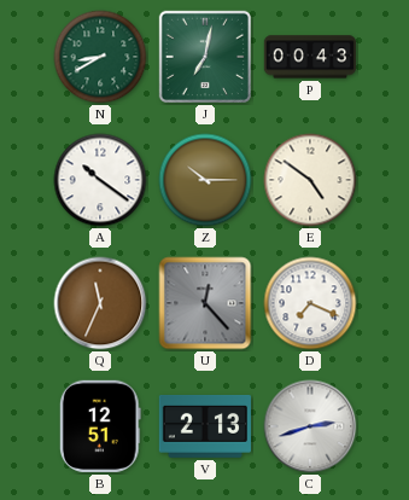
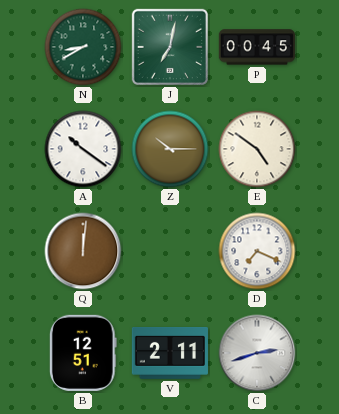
P: 00:43 -> 00:45
Q: 11:34 -> 12:01
U: 12:23 -> none
V: 2:13 -> 2:11
